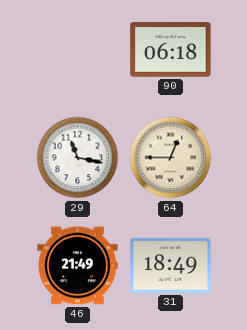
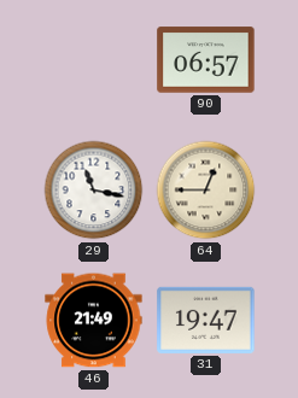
90: 06:18 -> 06:57
31: 18:49 -> 19:47
